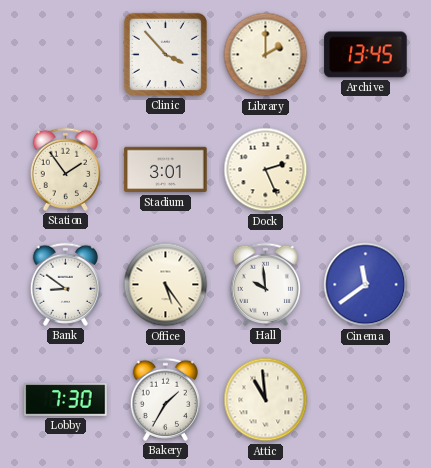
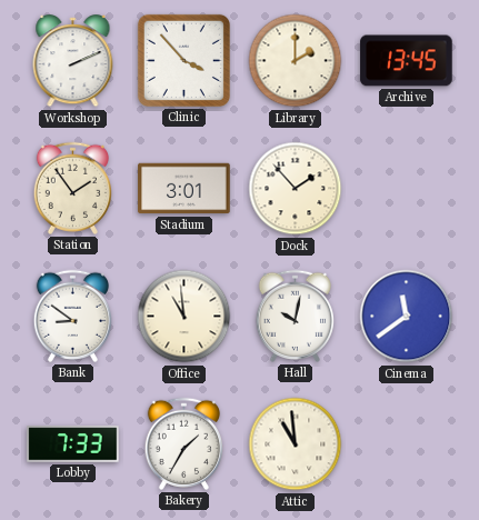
Workshop: none -> 2:11
Dock: 2:26 -> 1:53
Office: 5:24 -> 10:59
Hall: 9:59 -> 10:02
Lobby: 7:30 -> 7:33
